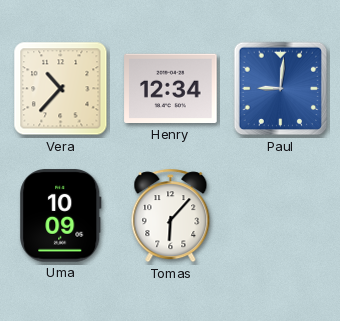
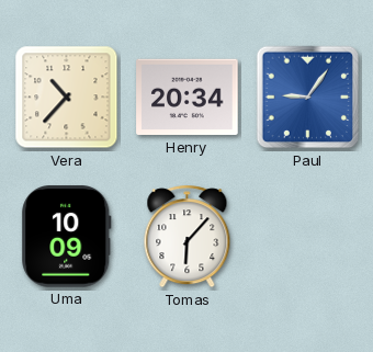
Henry: 12:34 -> 20:34
Paul: 9:01 -> 9:06
